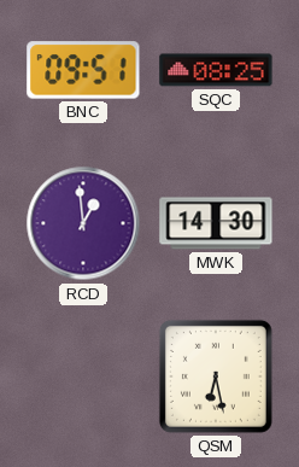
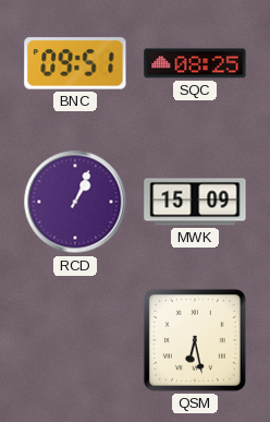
RCD: 12:59 -> 1:04
MWK: 14:30 -> 15:09
